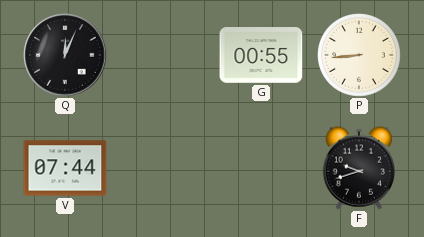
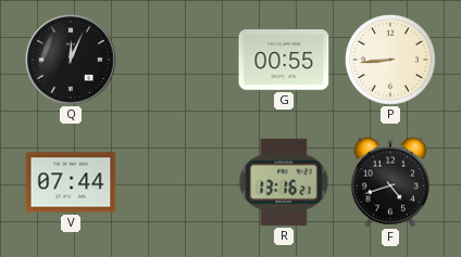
R: none -> 13:16
F: 9:42 -> 4:42
